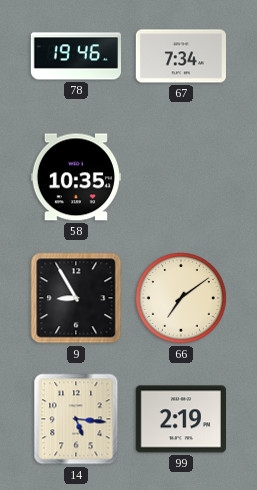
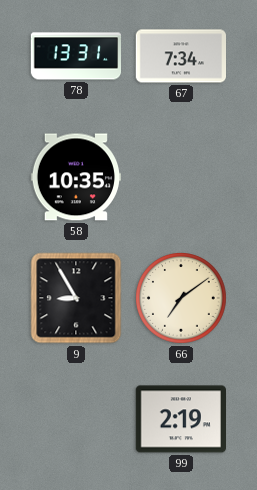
78: 19:46 -> 13:31
14: 5:16 -> none
